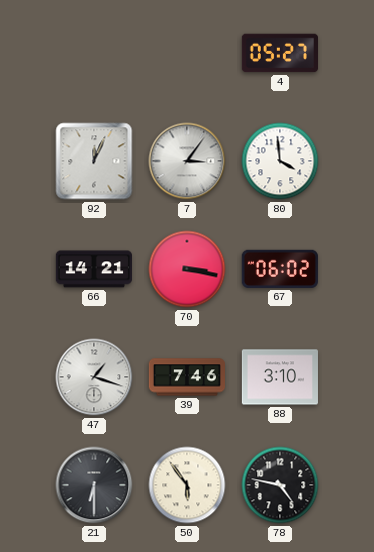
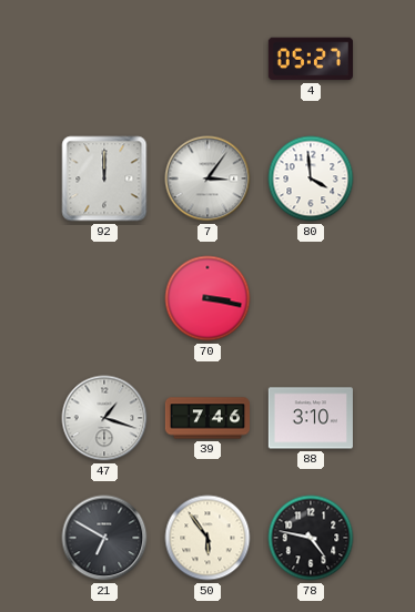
92: 12:04 -> 12:00
66: 14:21 -> none
67: 06:02 -> none
21: 6:30 -> 6:50
